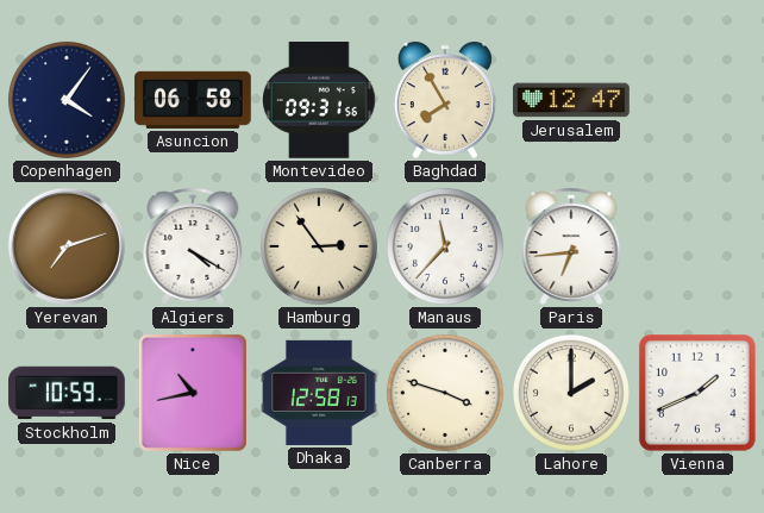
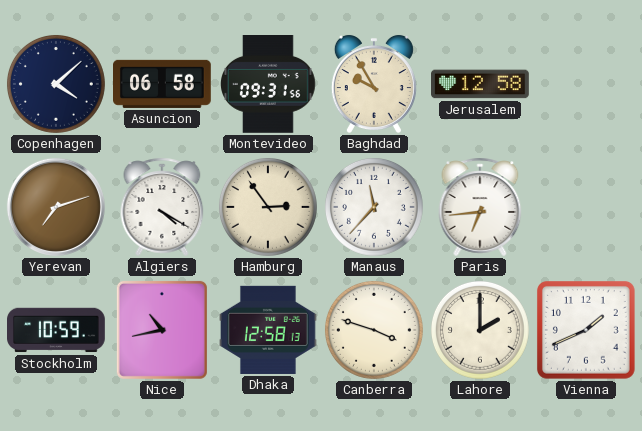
Copenhagen: 4:06 -> 4:08
Baghdad: 7:55 -> 9:55
Jerusalem: 12:47 -> 12:58
